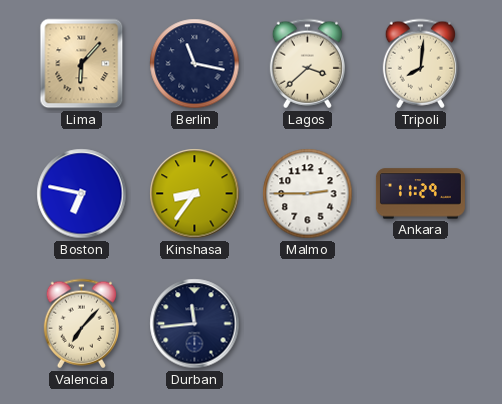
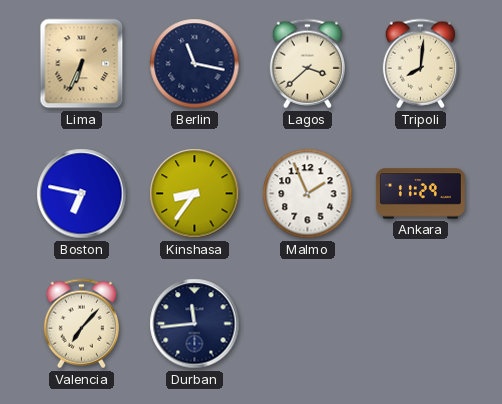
Lima: 6:07 -> 6:34
Malmo: 2:45 -> 1:56
